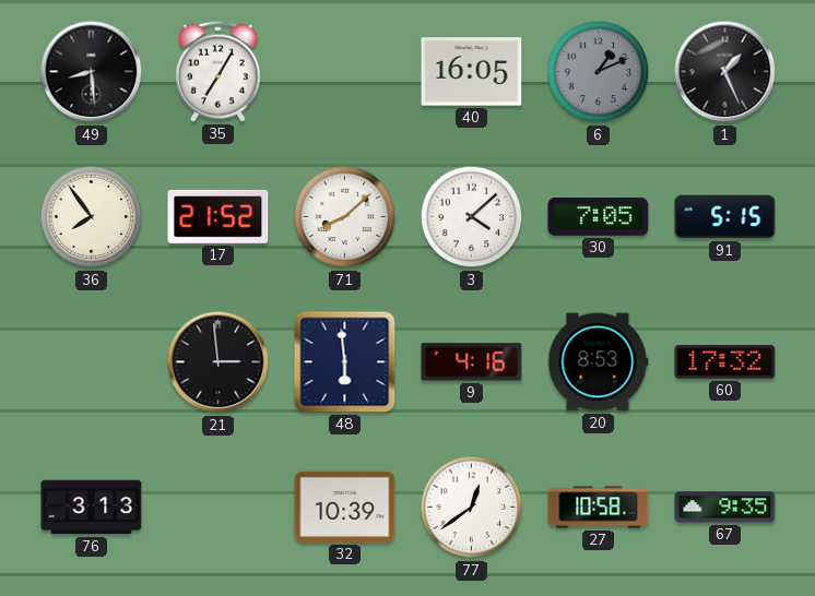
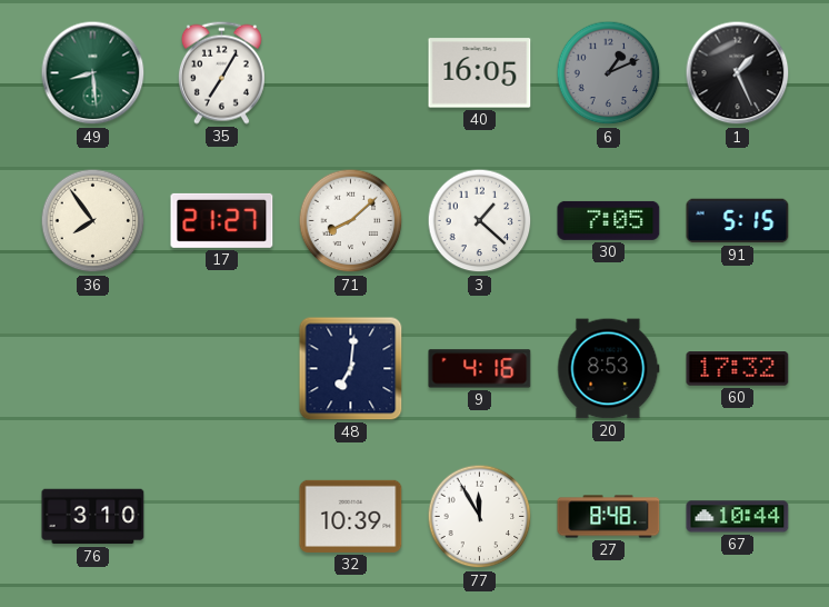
49 dial: black -> green
17: 21:52 -> 21:27
3: 4:08 -> 1:22
21: 2:59 -> none
48: 5:59 -> 7:01
76: 3:13 -> 3:10
77: 12:39 -> 11:55
27: 10:58 -> 8:48
67: 9:35 -> 10:44
